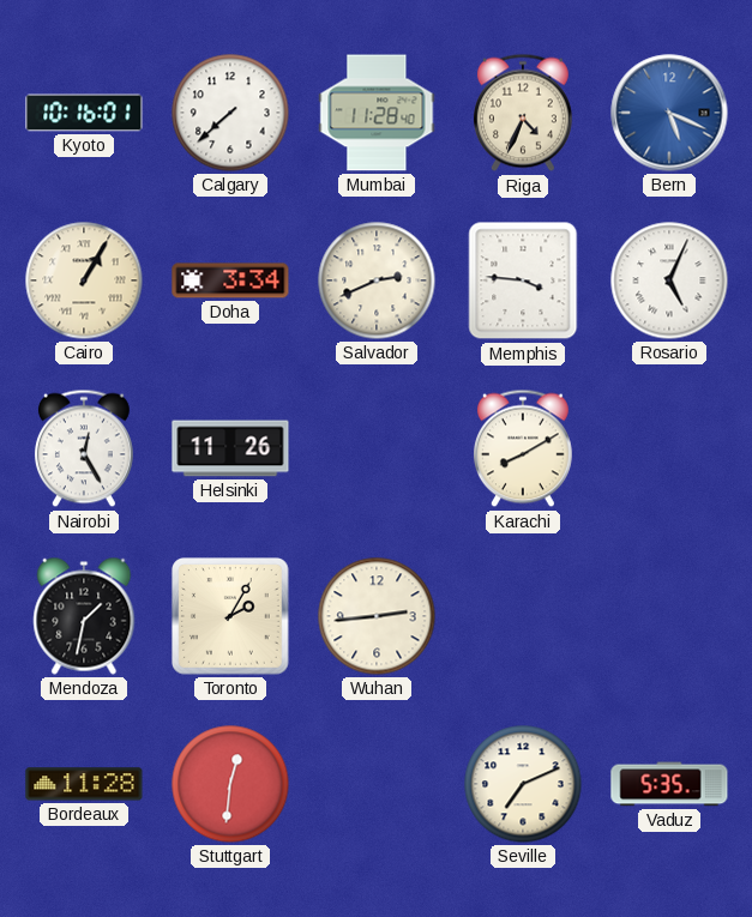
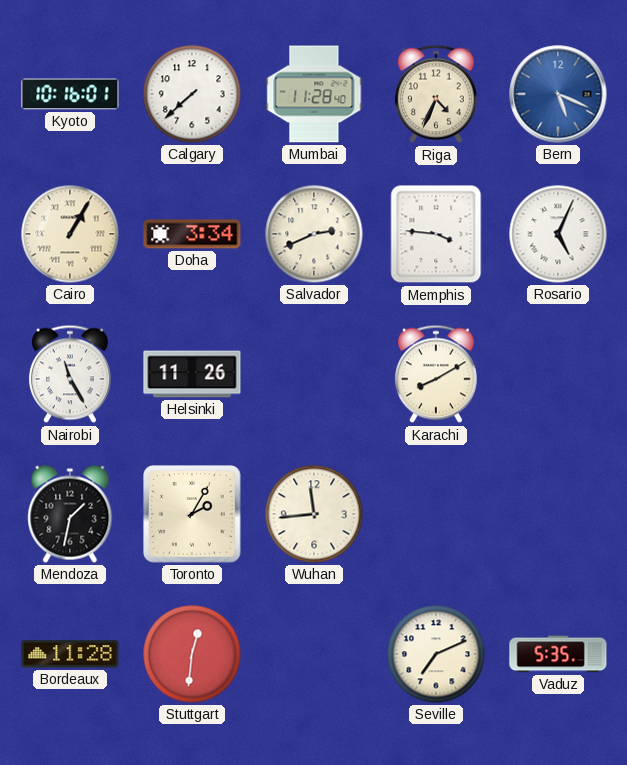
Nairobi: 12:25 -> 11:25
Wuhan: 2:44 -> 11:44
